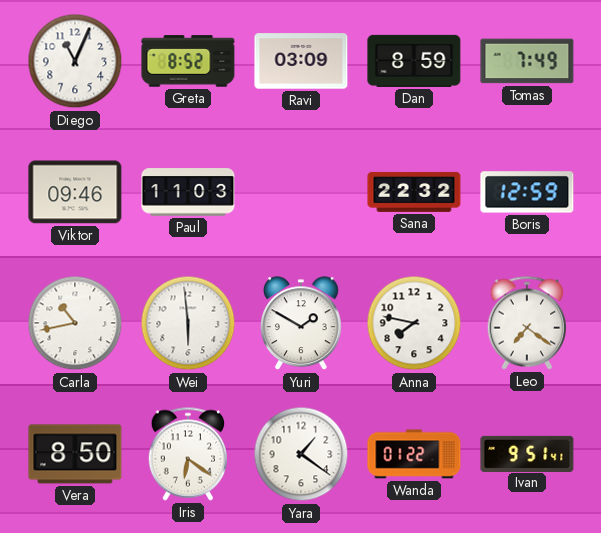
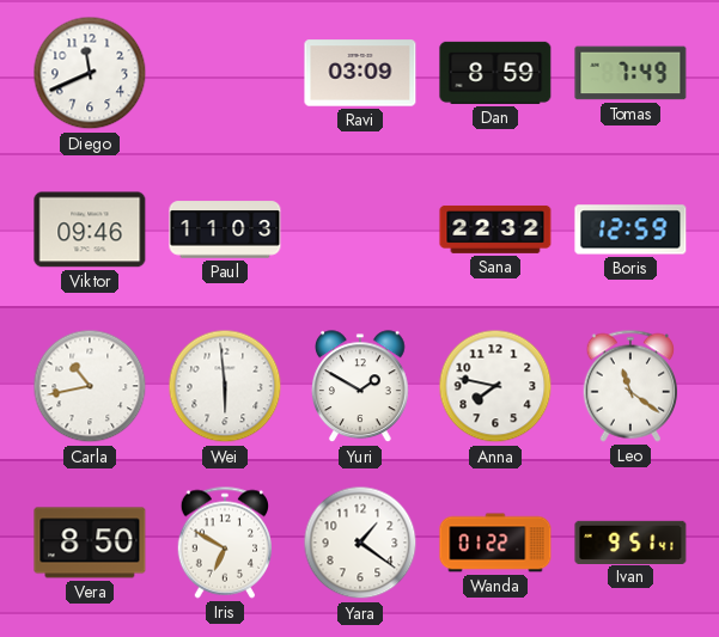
Diego: 11:04 -> 11:41
Greta: 8:52 -> none
Leo: 7:21 -> 11:21
Iris: 6:21 -> 6:50
